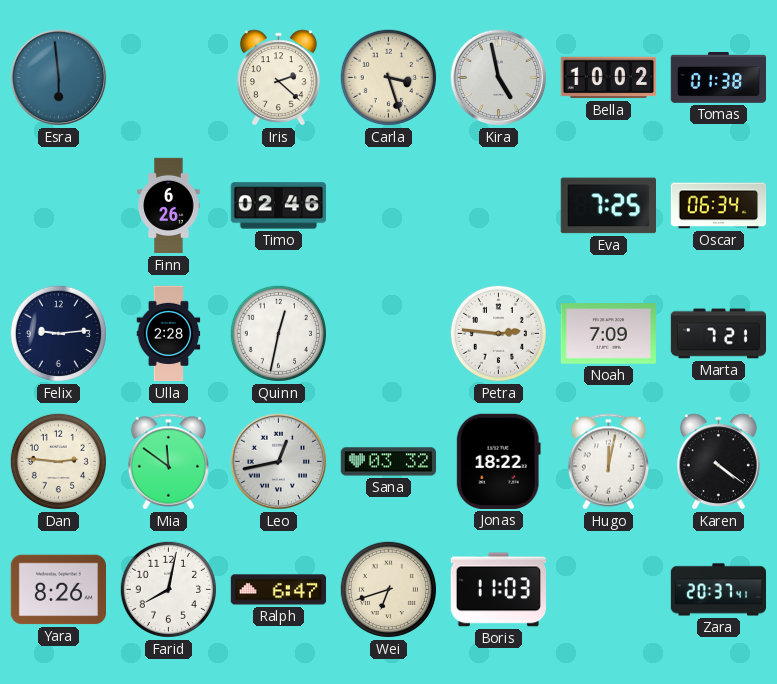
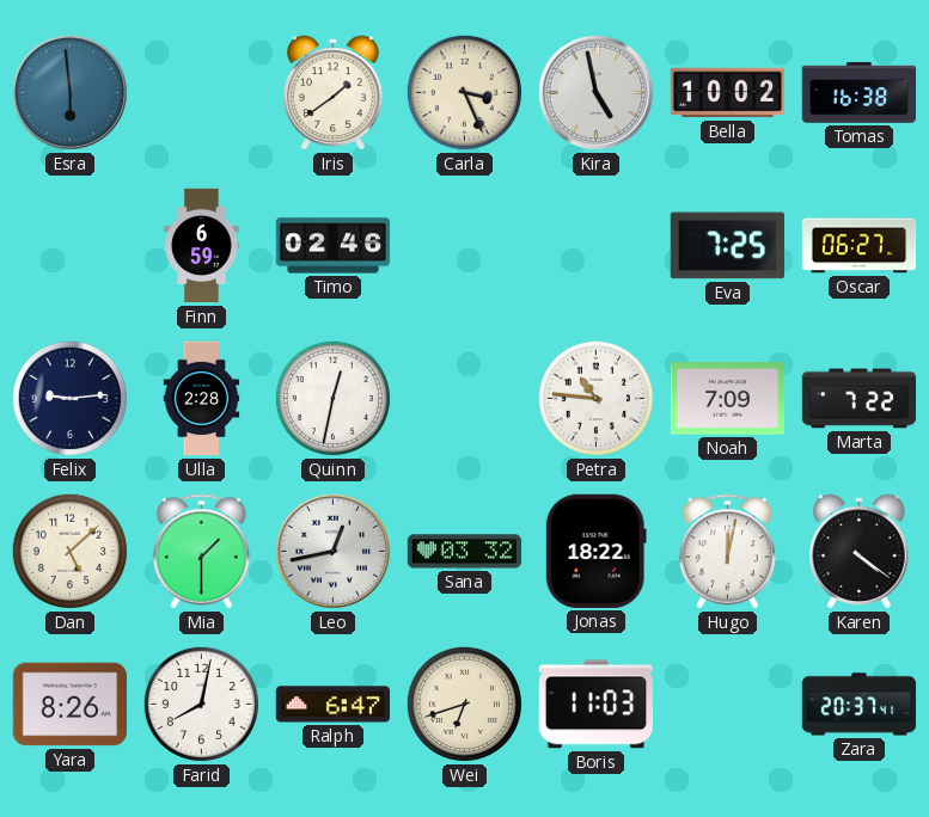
Iris: 2:22 -> 1:39
Carla: 3:27 -> 3:26
Tomas: 01:38 -> 16:38
Finn: 6:26 -> 6:59
Oscar: 06:34 -> 06:27
Petra: 2:46 -> 10:46
Marta: 7:21 -> 7:22
Dan: 2:46 -> 5:08
Mia: 11:51 -> 1:30
